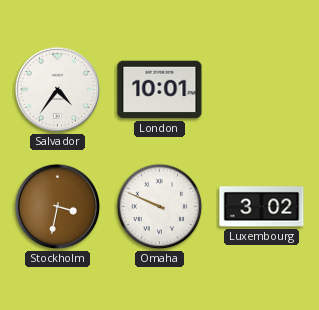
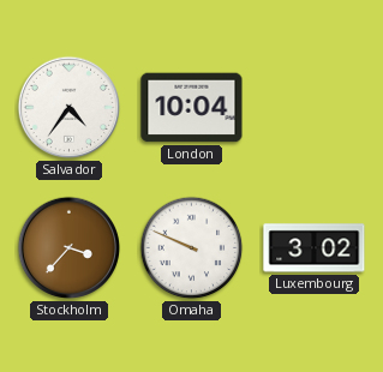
London: 10:01 -> 10:04
Stockholm: 3:32 -> 3:37
